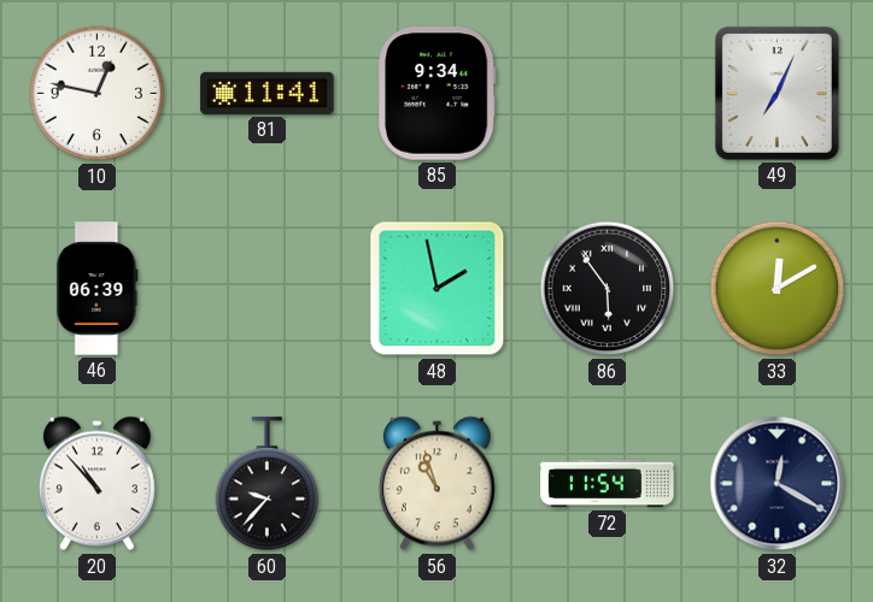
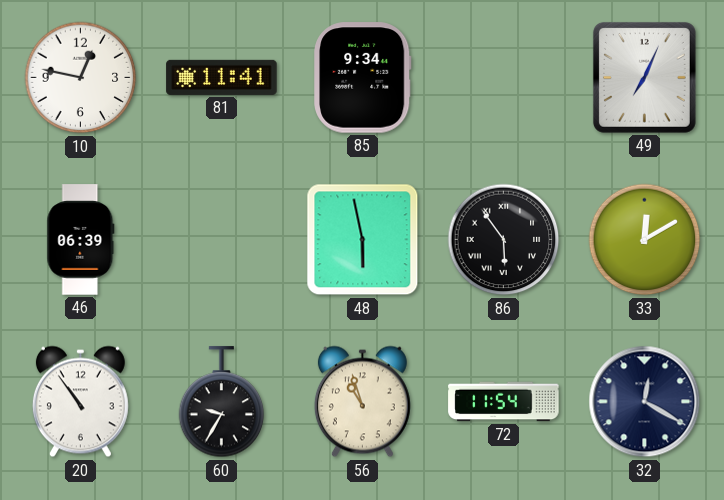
48: 1:58 -> 5:58
20: 10:53 -> 10:54
60: 9:37 -> 9:35
